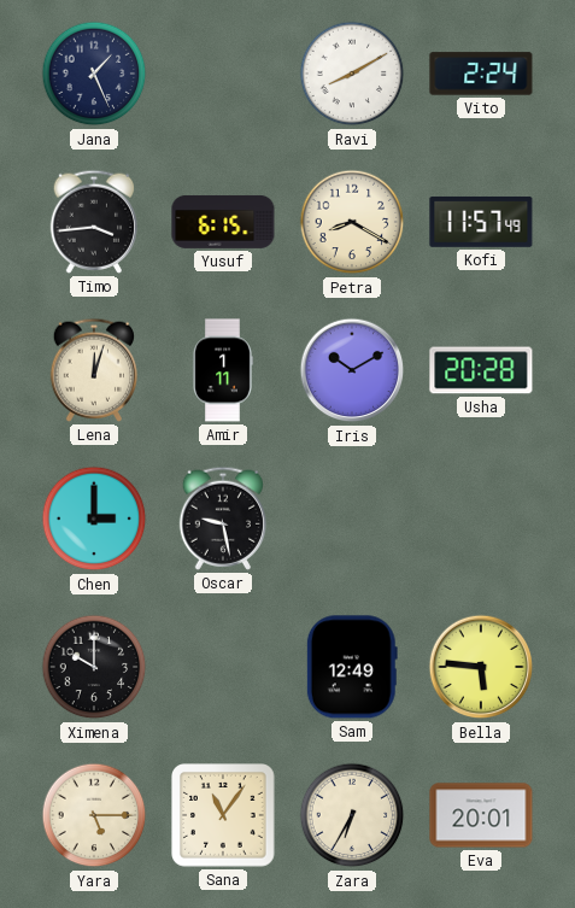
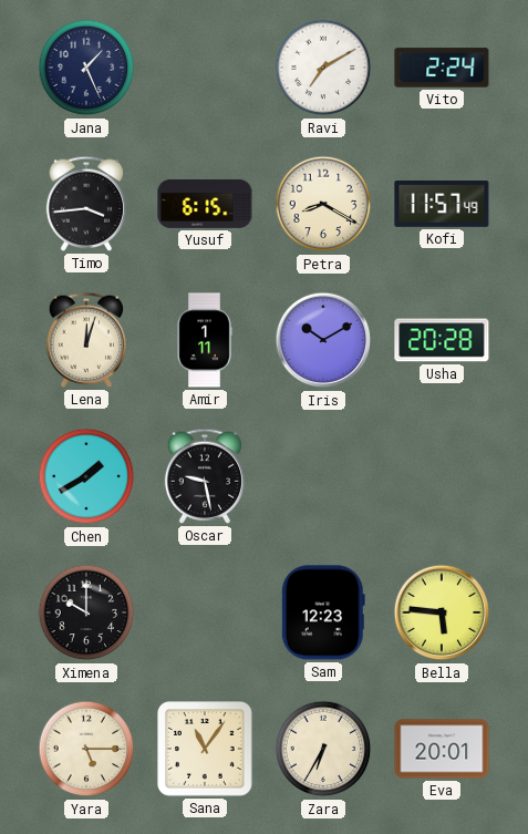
Ravi: 8:10 -> 7:10
Chen: 3:00 -> 1:40
Sam: 12:49 -> 12:23
